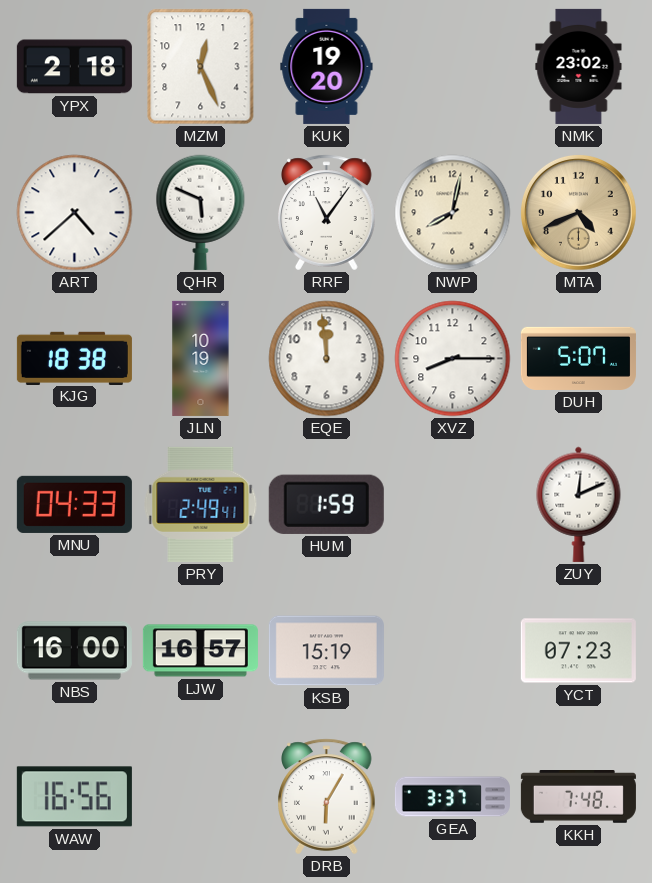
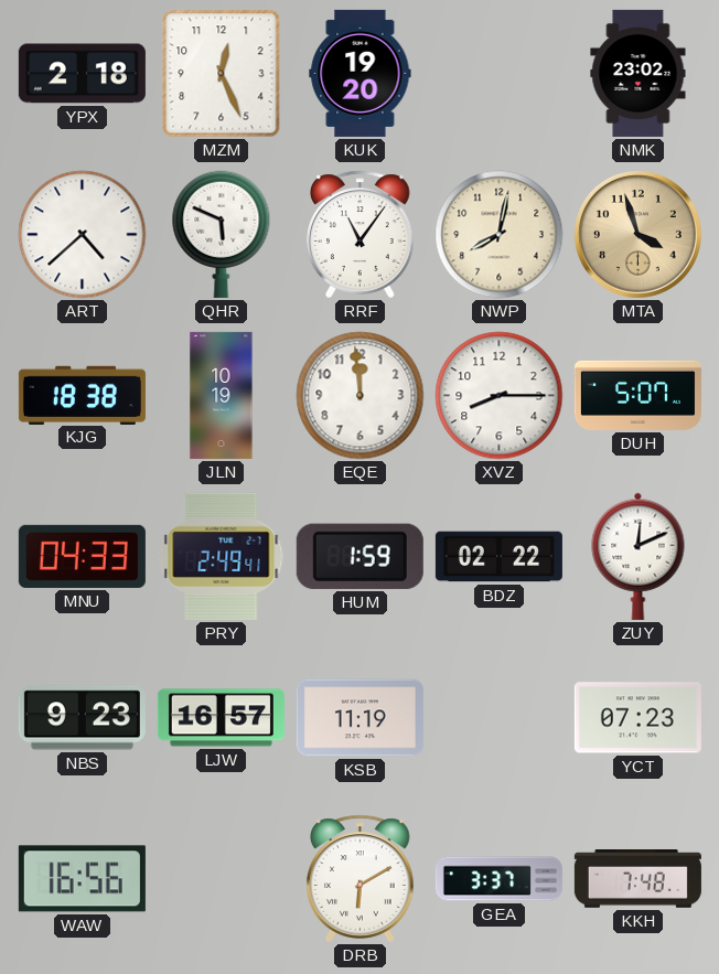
MTA: 4:41 -> 3:57
BDZ: none -> 02:22
NBS: 16:00 -> 9:23
KSB: 15:19 -> 11:19
DRB: 6:05 -> 6:10
